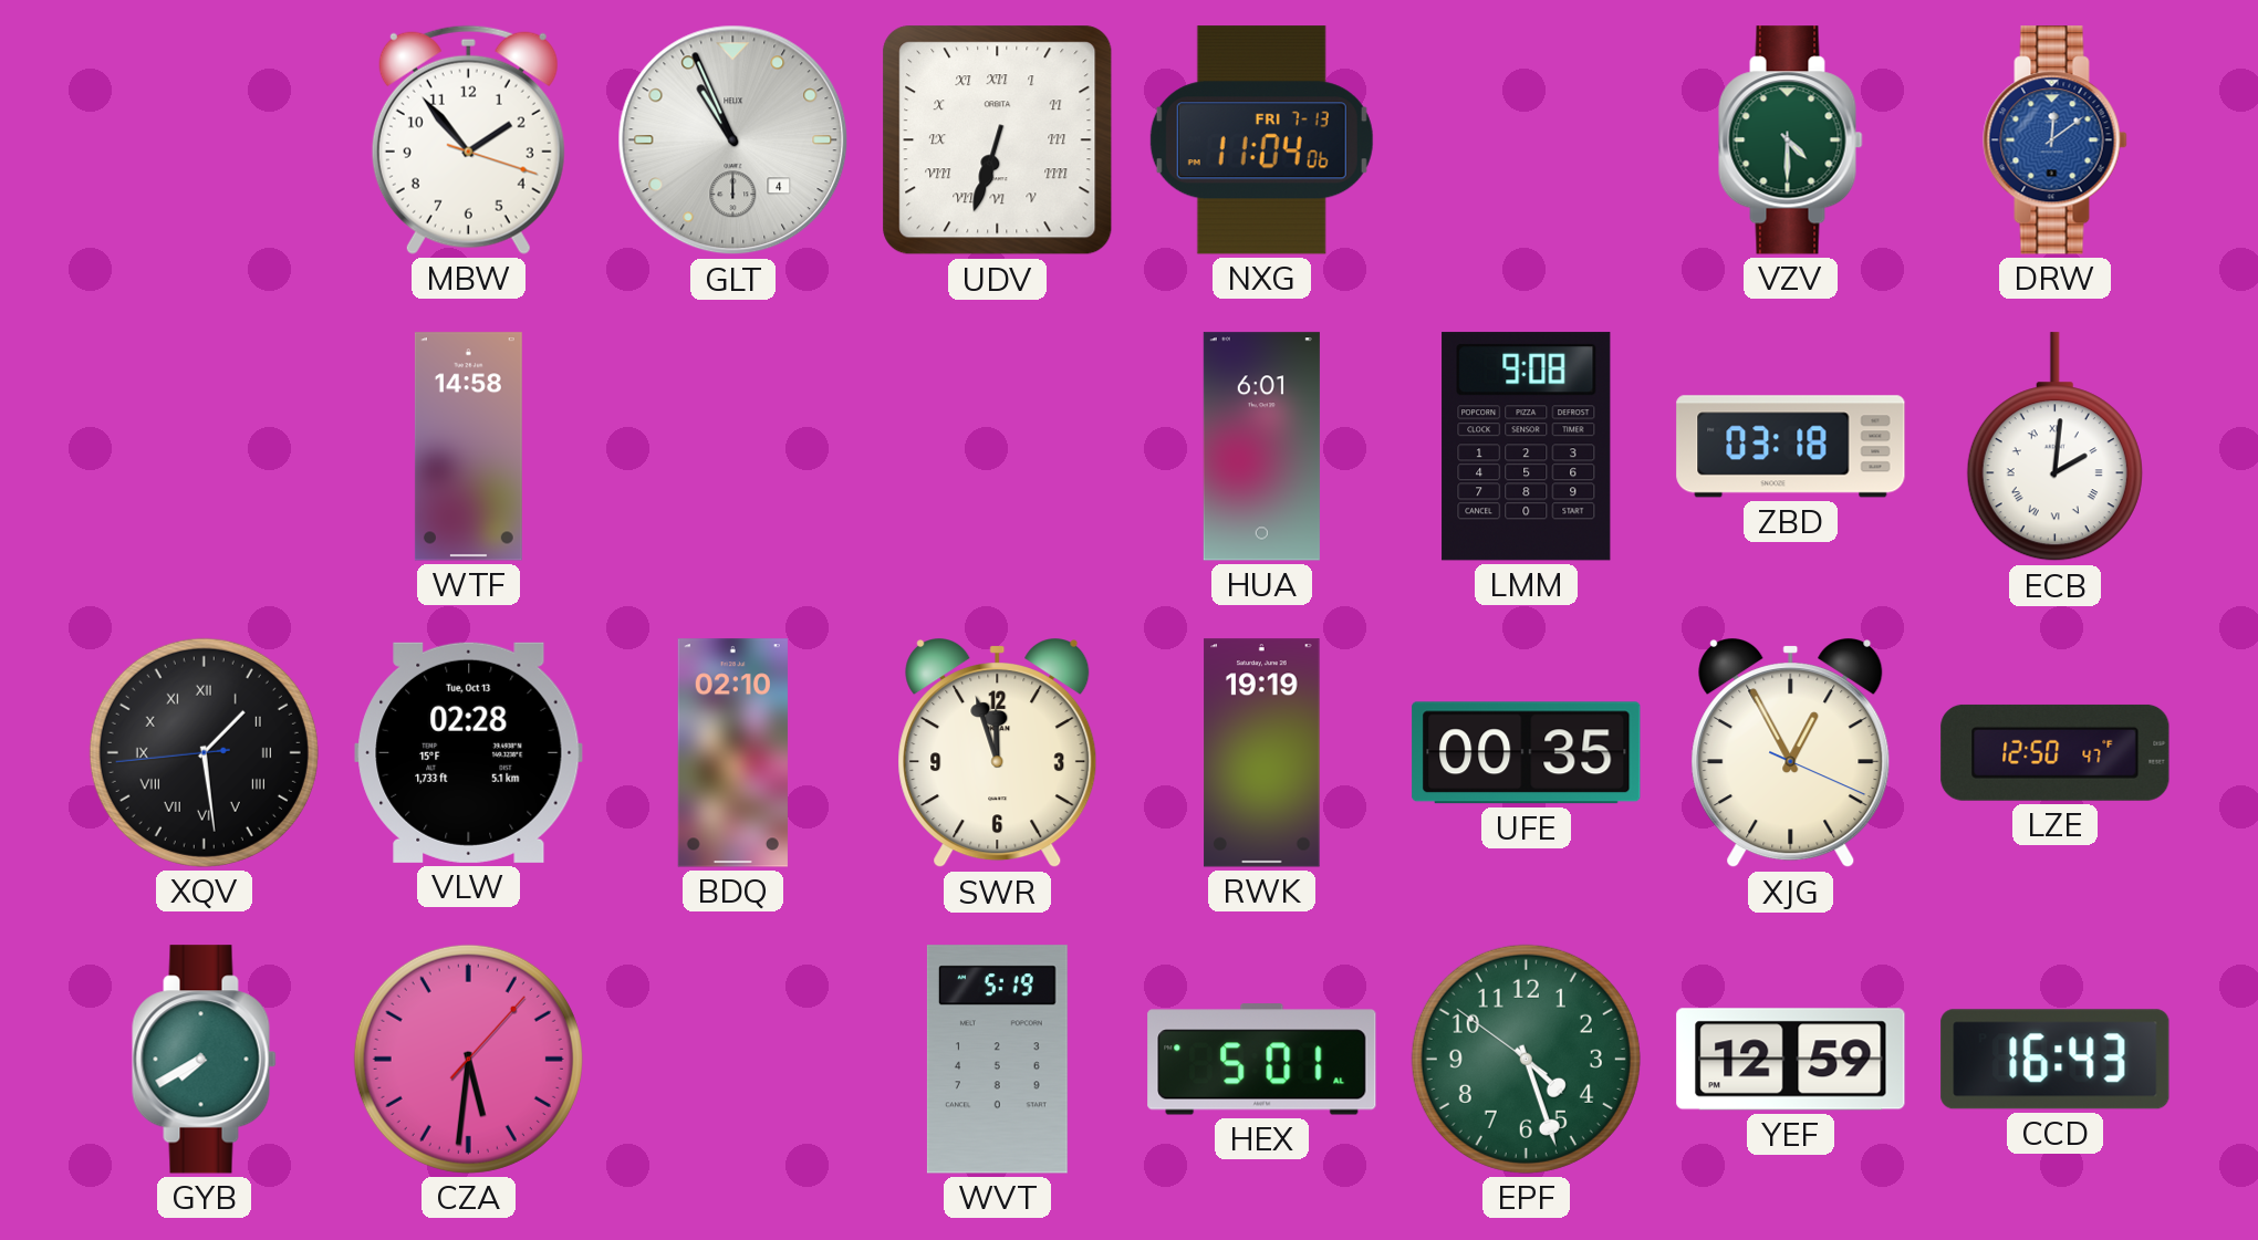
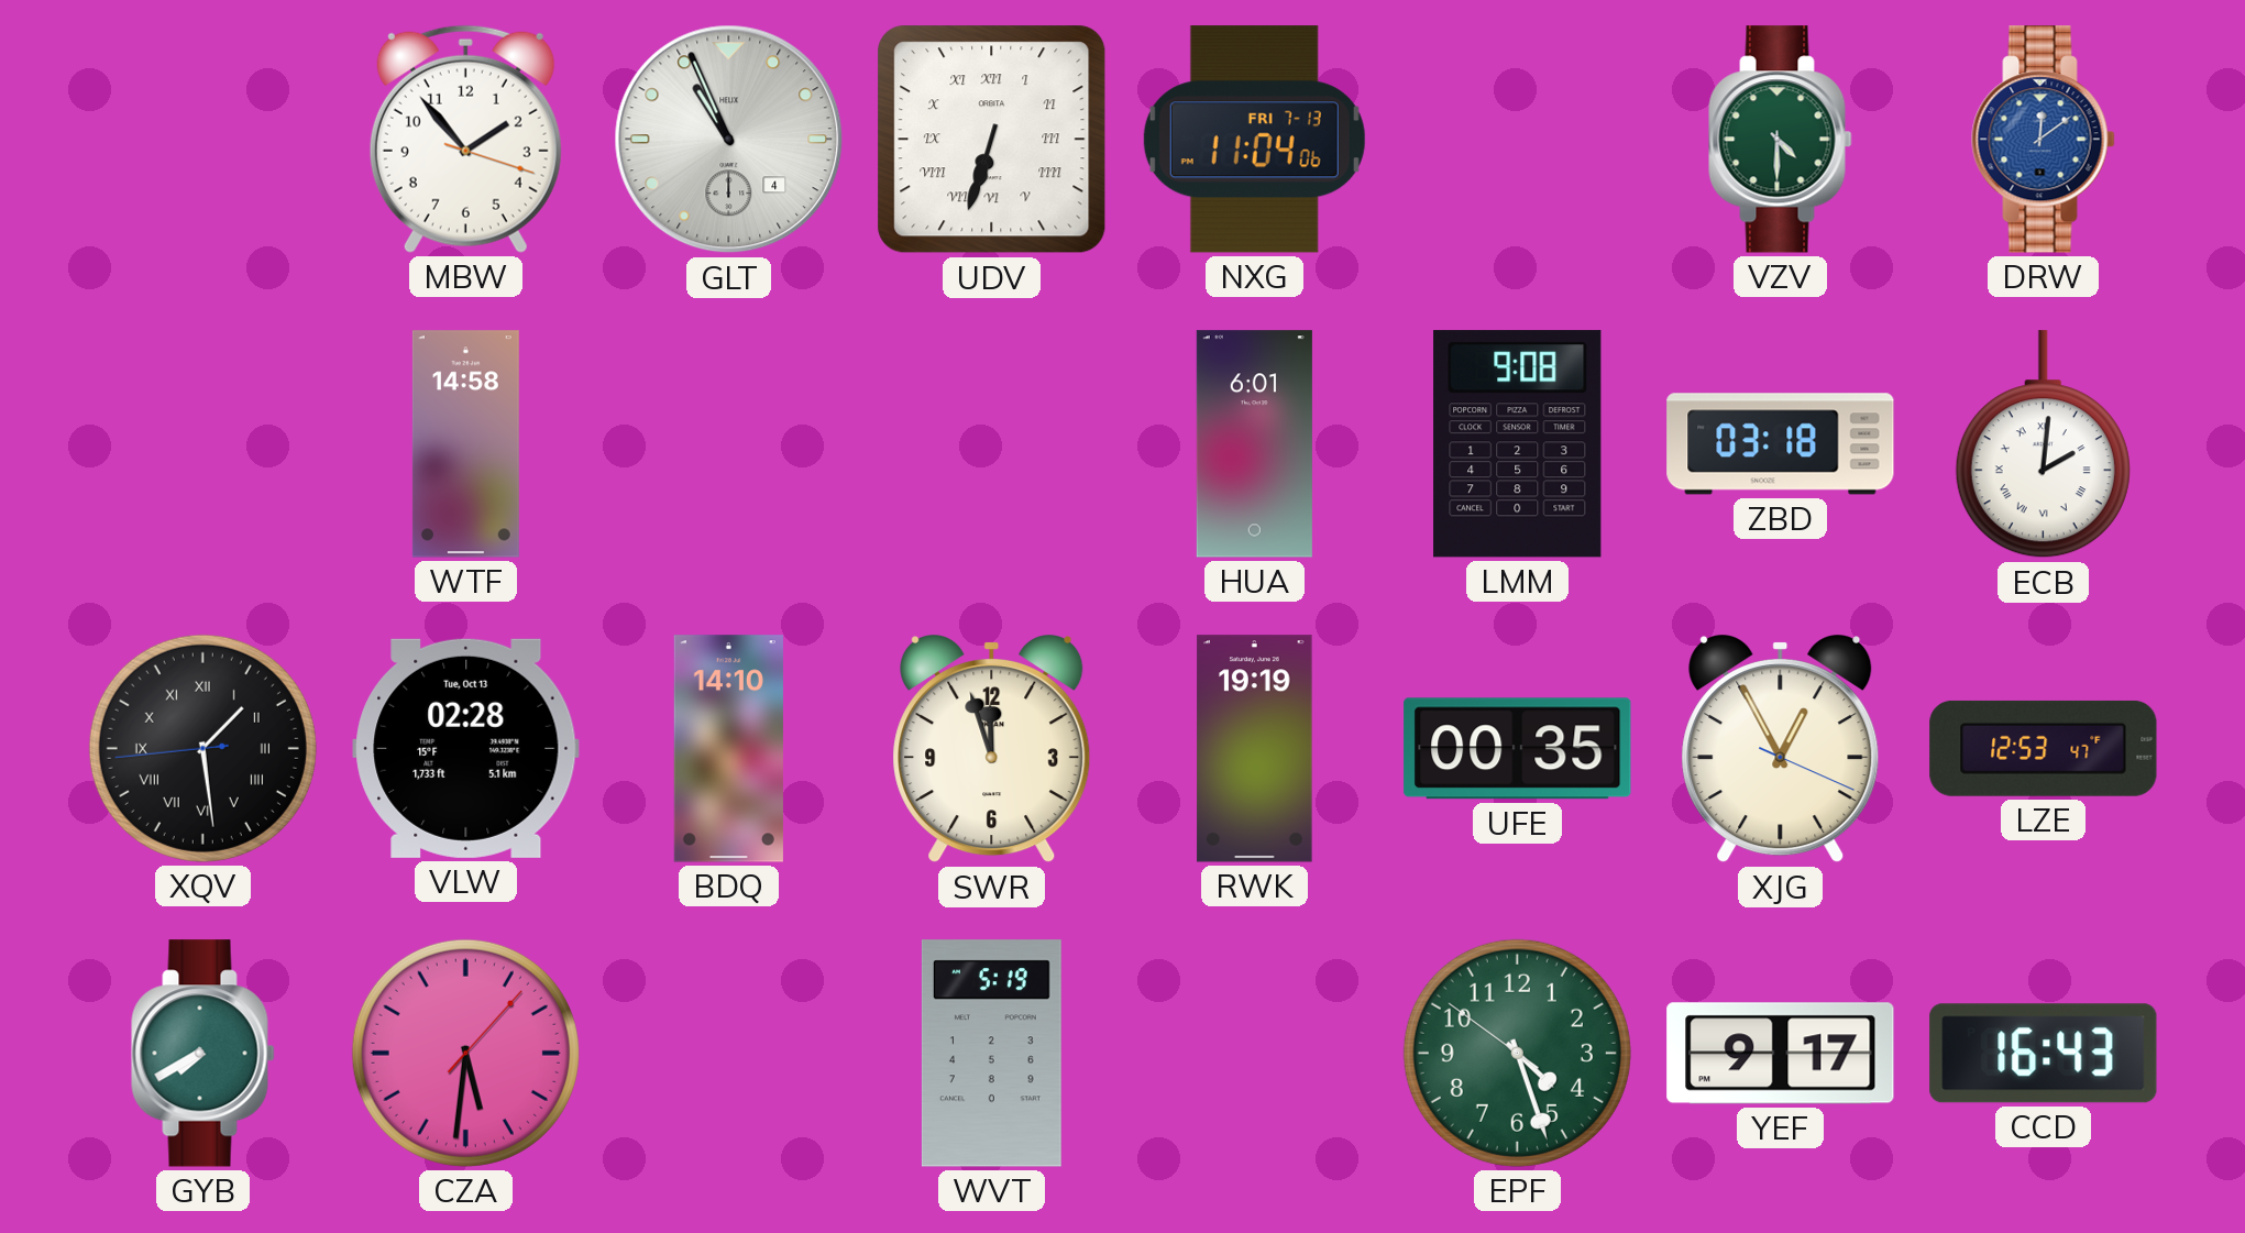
BDQ: 02:10 -> 14:10
LZE: 12:50 -> 12:53
HEX: 5:01 -> none
YEF: 12:59 -> 9:17
